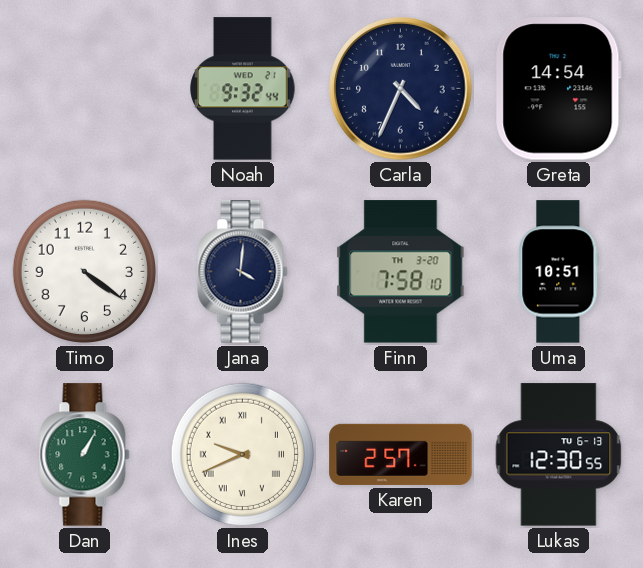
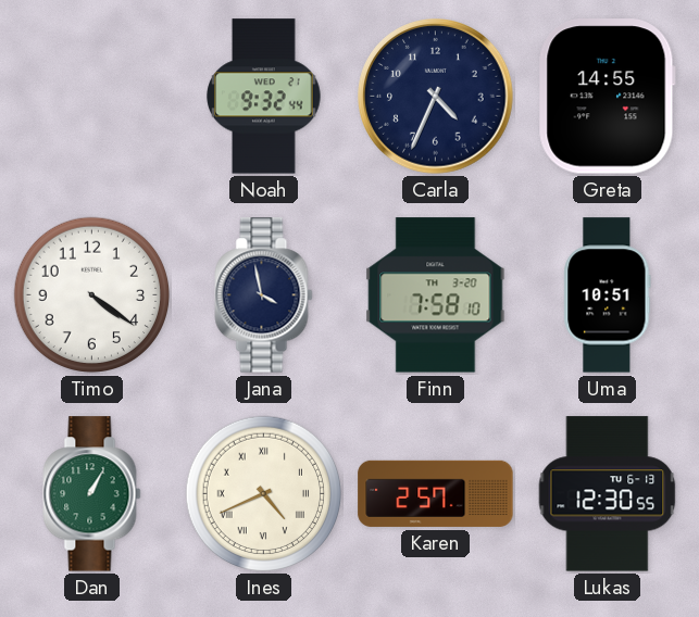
Greta: 14:54 -> 14:55
Jana: 4:01 -> 3:58
Ines: 9:41 -> 4:41
